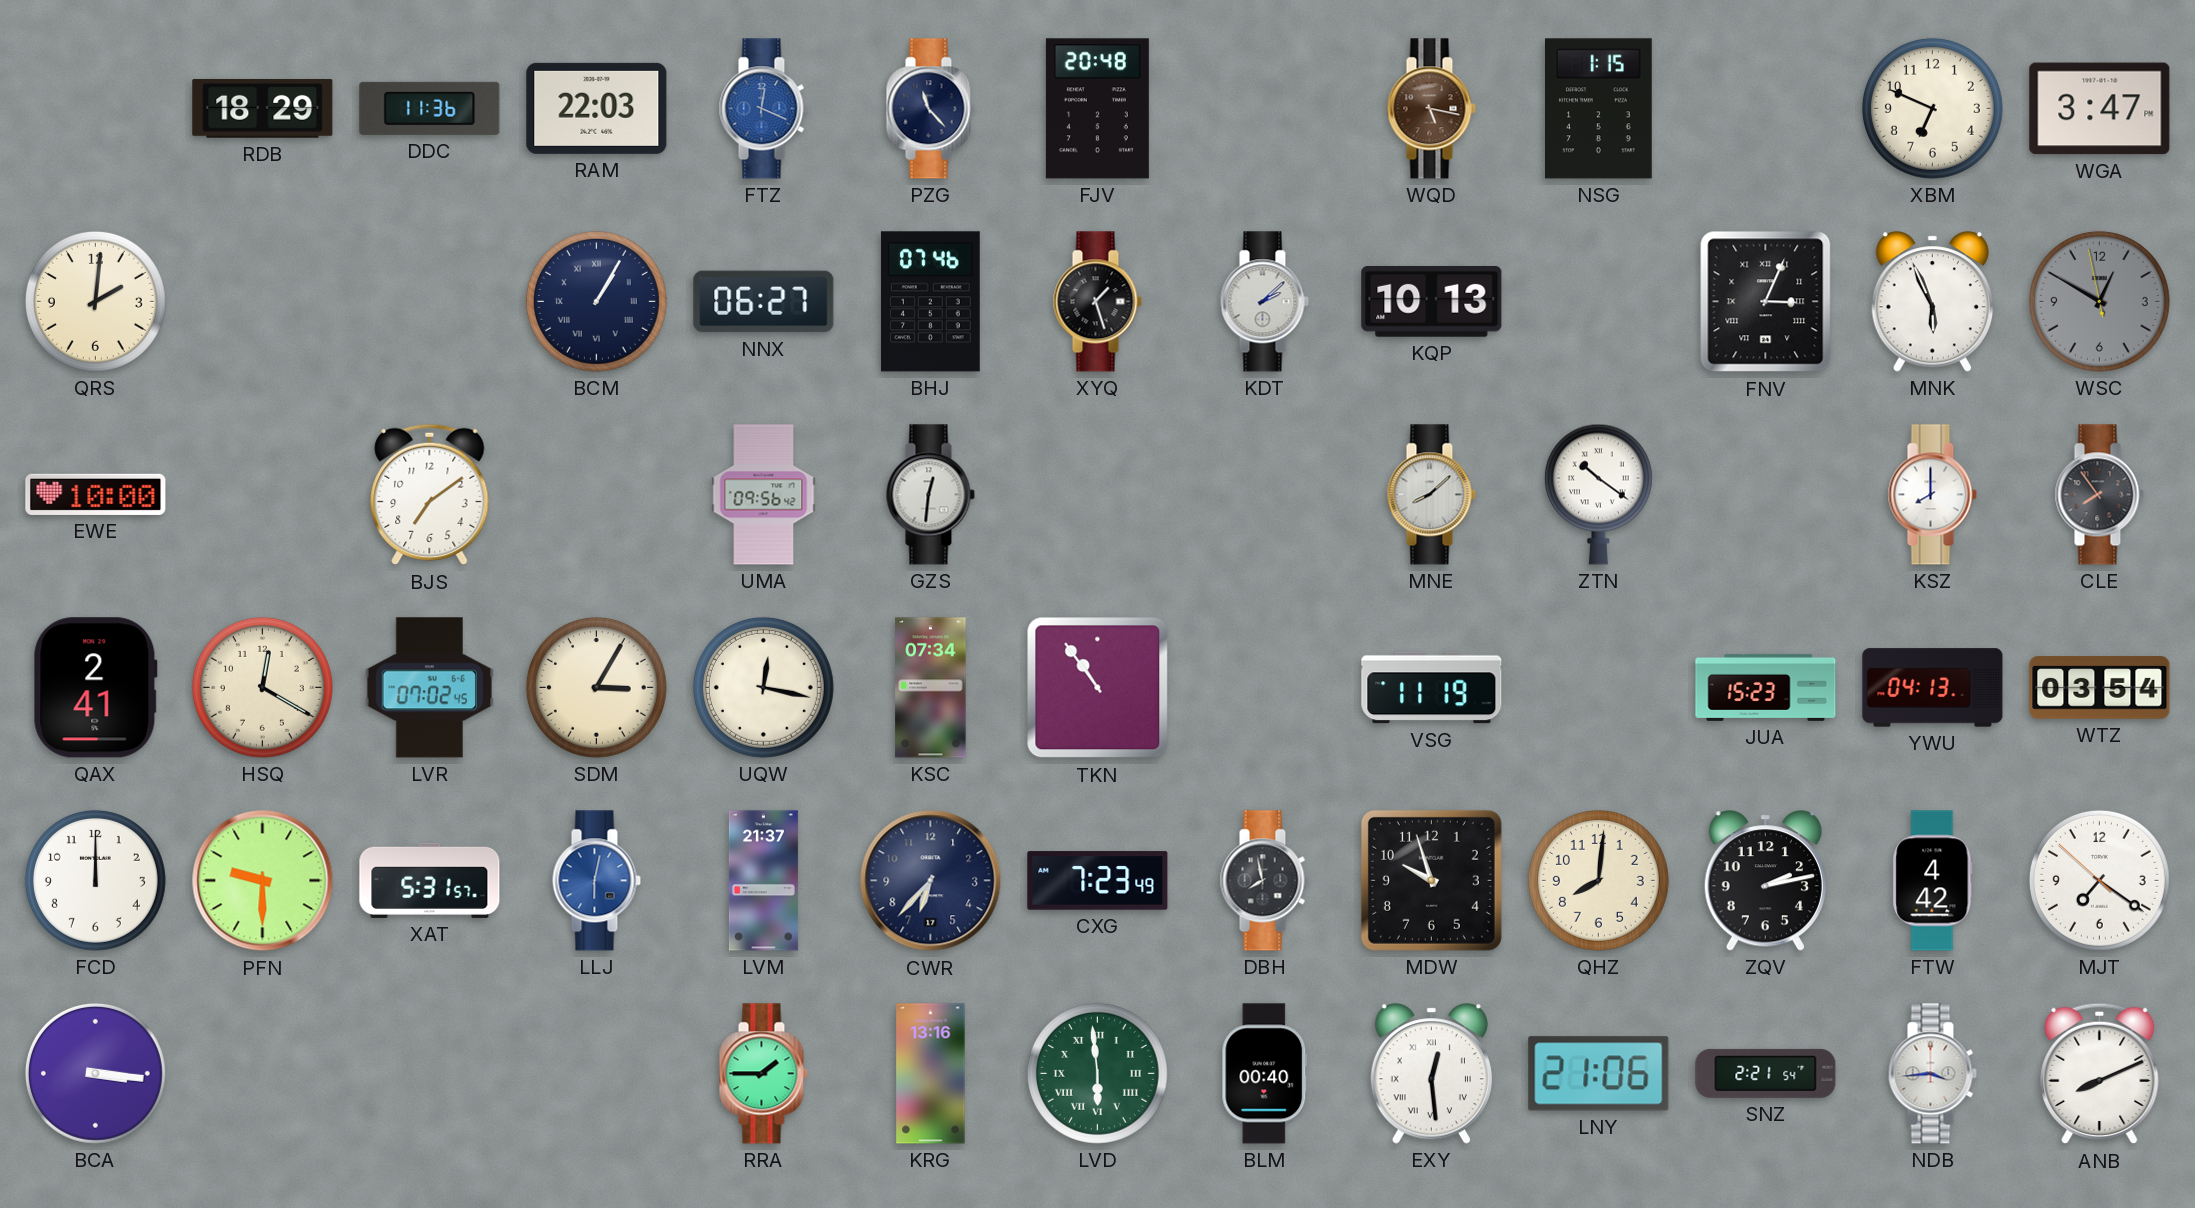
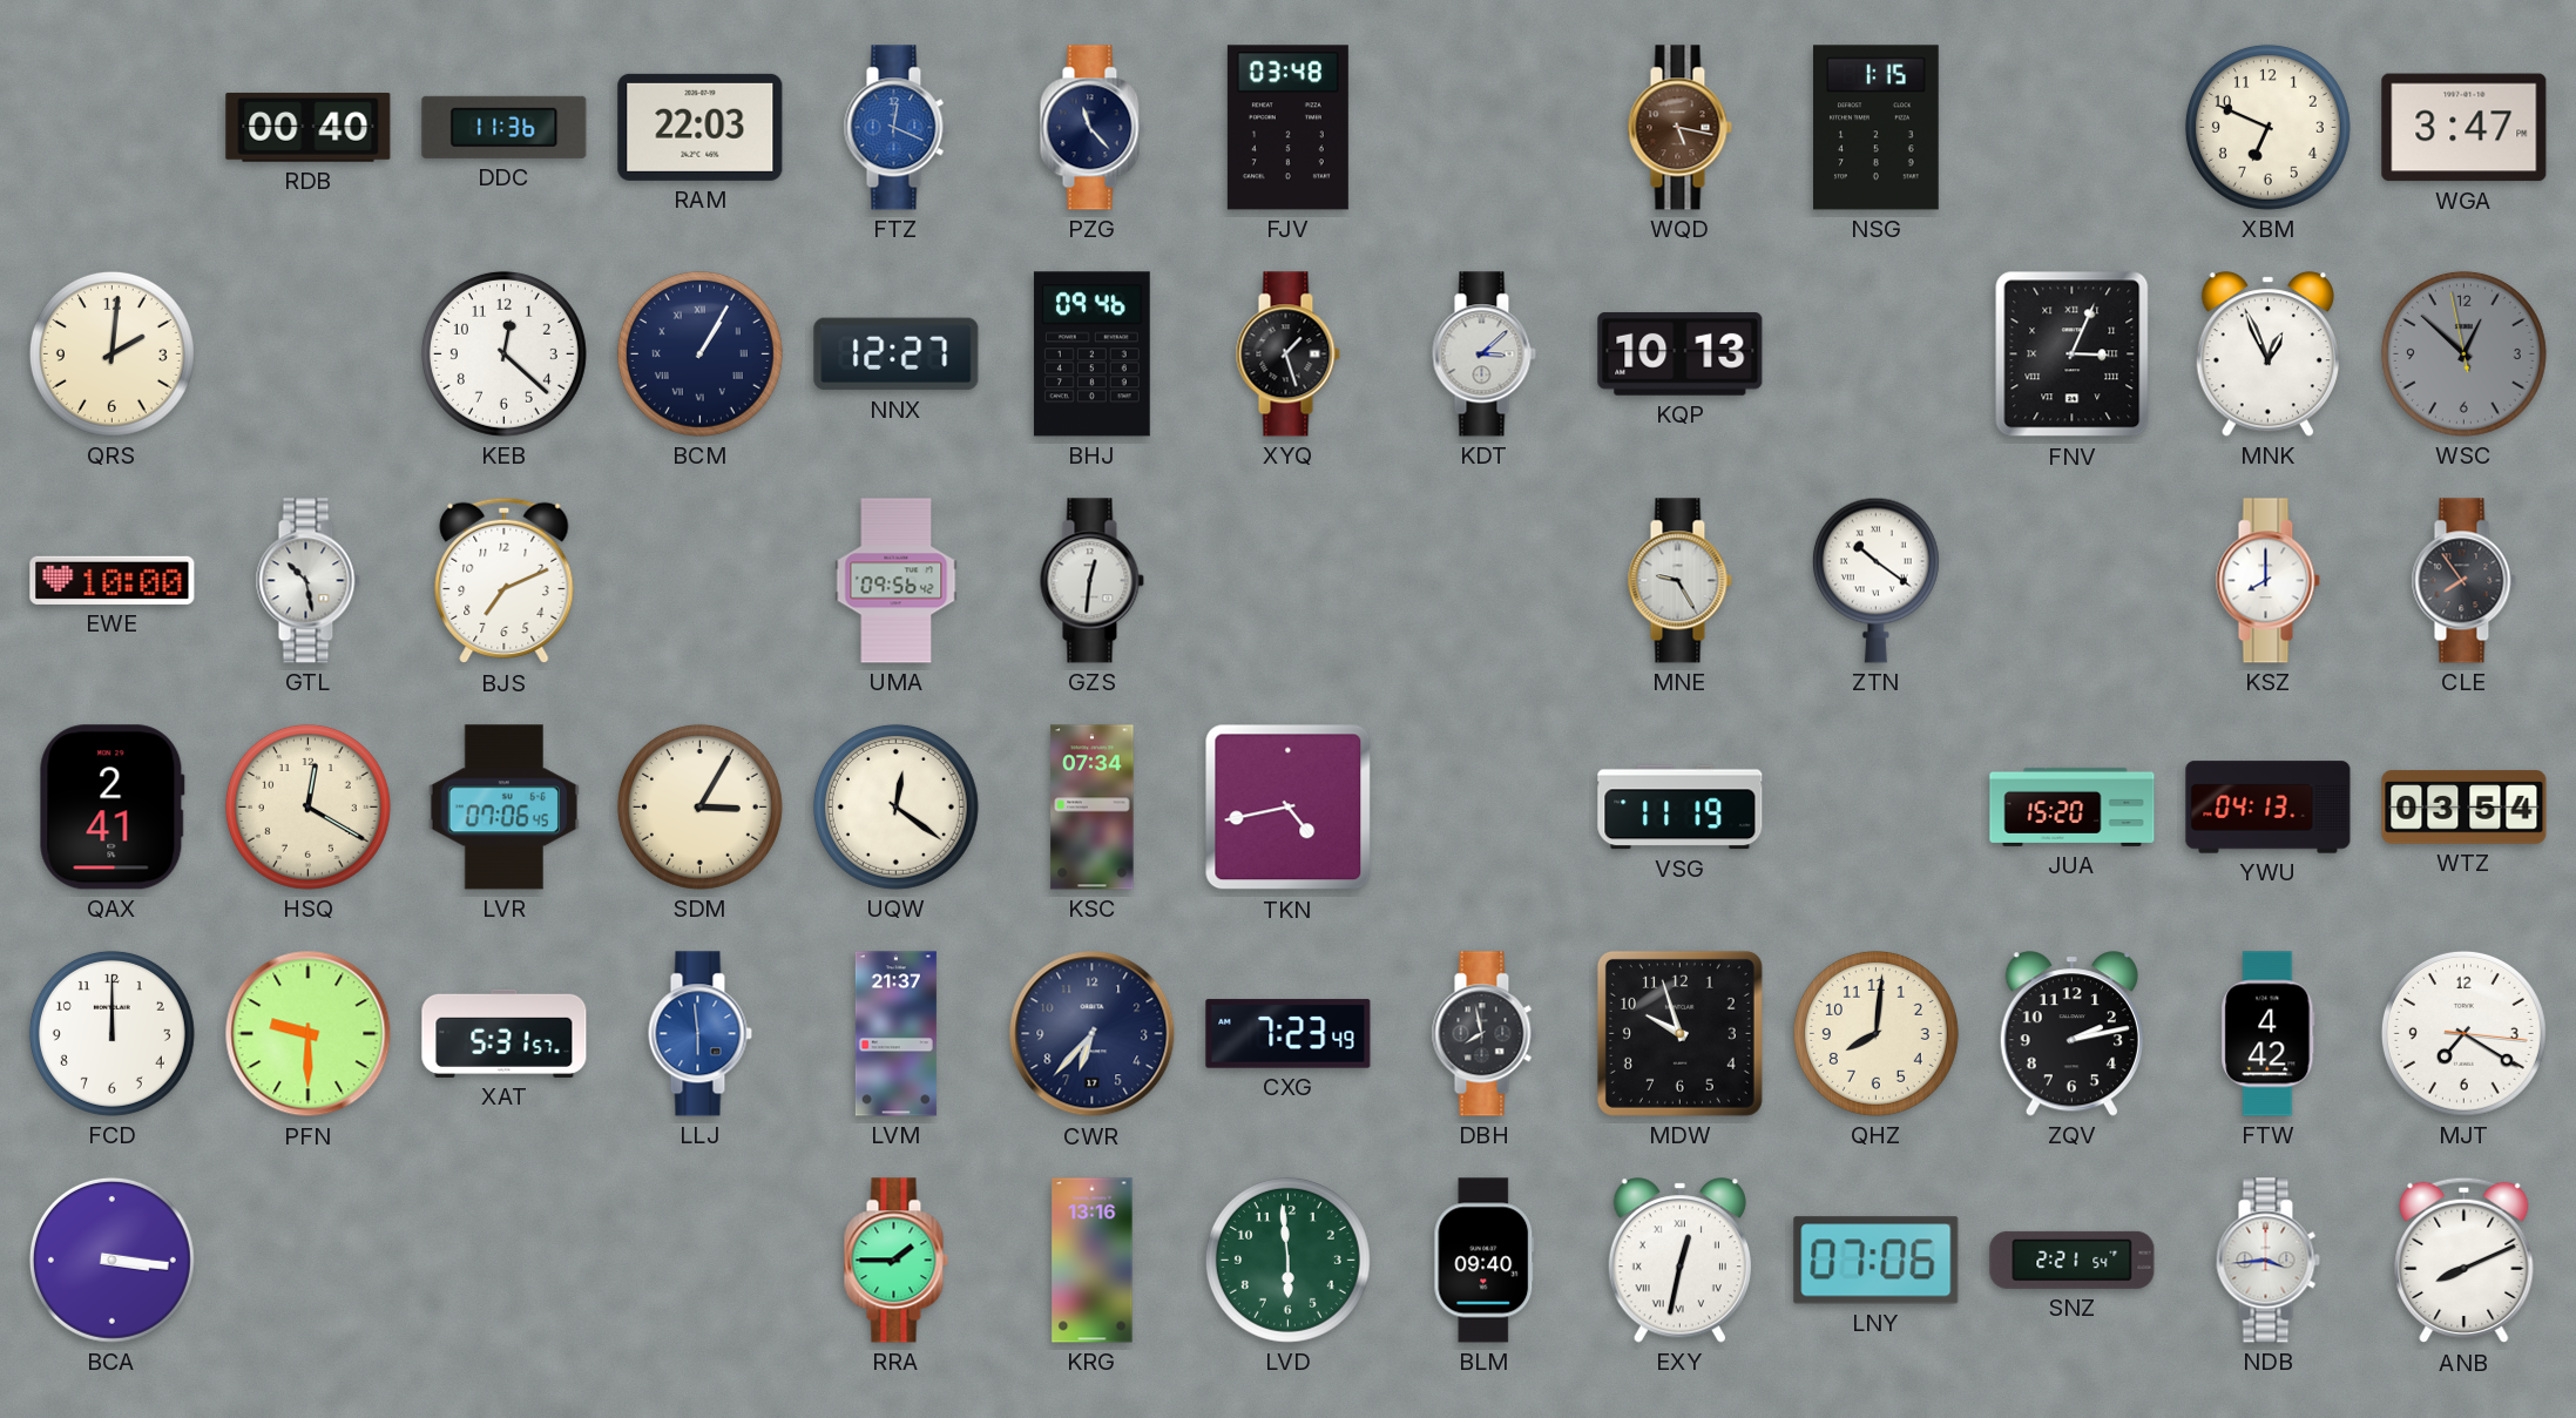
RDB: 18:29 -> 00:40
FJV: 20:48 -> 03:48
KEB: none -> 12:22
NNX: 06:27 -> 12:27
BHJ: 07:46 -> 09:46
KDT: 2:08 -> 3:08
MNK: 5:56 -> 12:56
WSC: 12:49 -> 12:51
GTL: none -> 10:28
BJS: 7:09 -> 7:11
MNE: 8:08 -> 9:25
LVR: 07:02 -> 07:06
UQW: 12:17 -> 12:21
TKN: 10:54 -> 4:43
JUA: 15:23 -> 15:20
LLJ: 6:02 -> 5:59
MJT: 7:20:52 -> 7:20:16
LVD numerals: Roman -> Arabic
BLM: 00:40 -> 09:40
EXY: 12:29 -> 12:32
LNY: 21:06 -> 07:06
